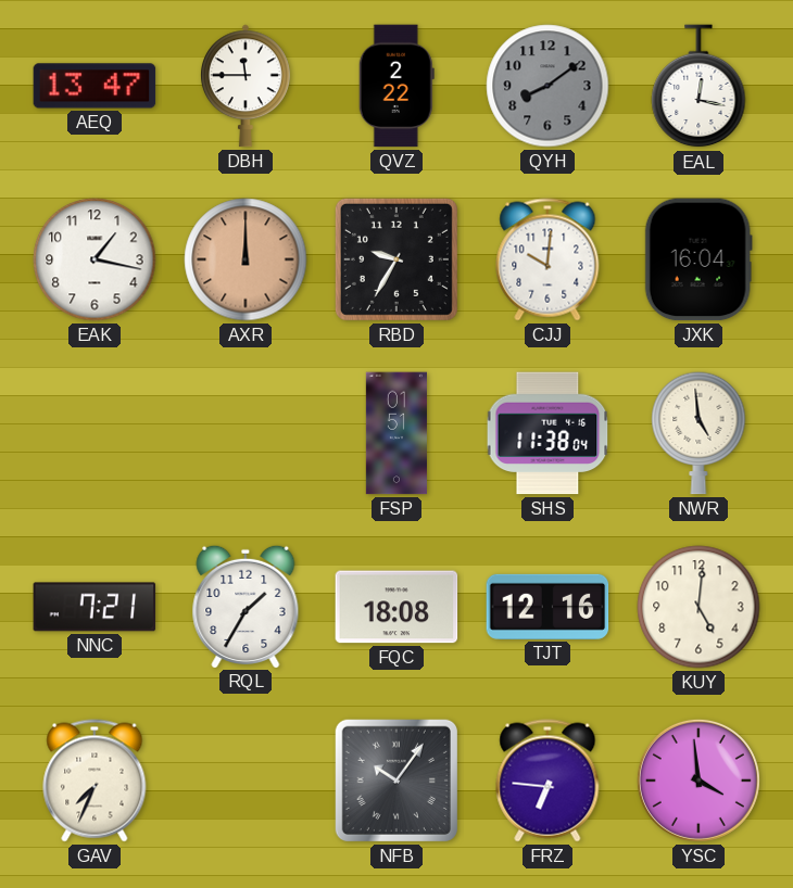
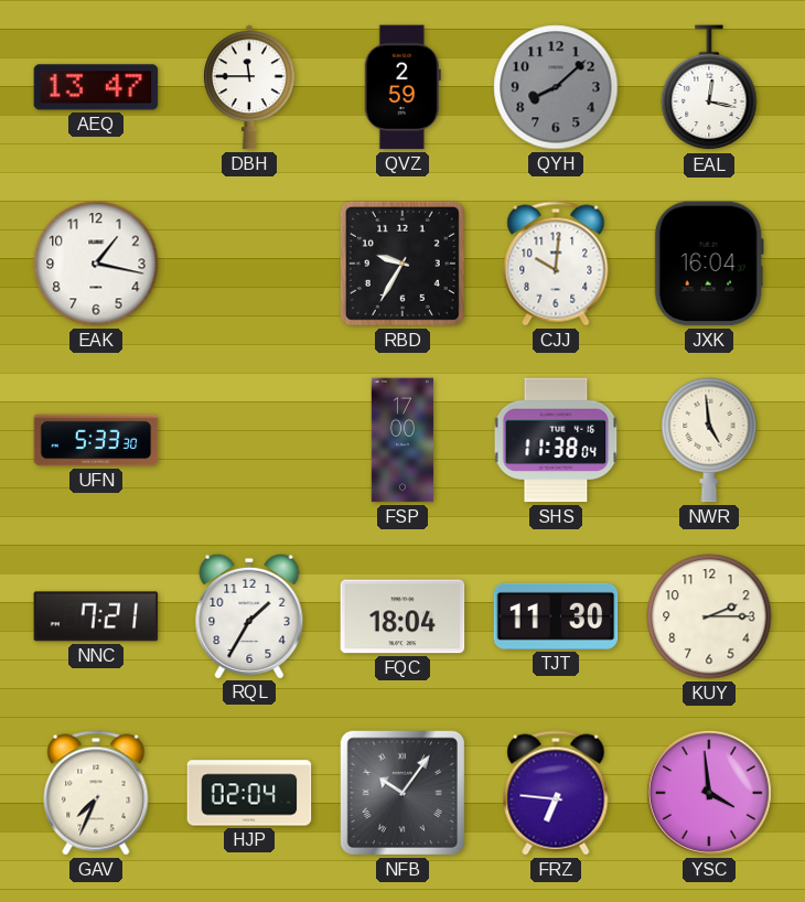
QVZ: 2:22 -> 2:59
QYH: 8:09 -> 8:08
AXR: 12:00 -> none
UFN: none -> 5:33
FSP: 01:51 -> 17:00
FQC: 18:08 -> 18:04
TJT: 12:16 -> 11:30
KUY: 5:01 -> 2:15
HJP: none -> 02:04
